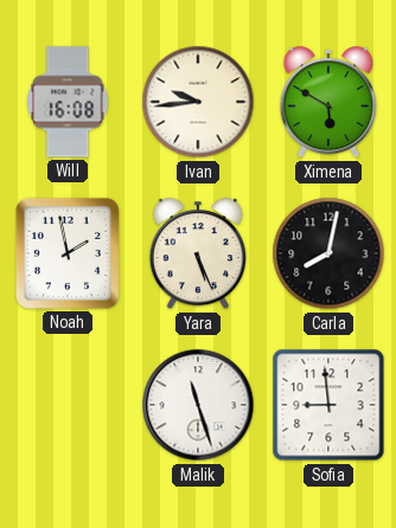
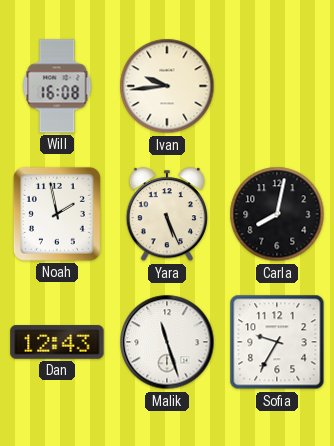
Ximena: 5:50 -> none
Dan: none -> 12:43
Sofia: 8:59 -> 9:35
